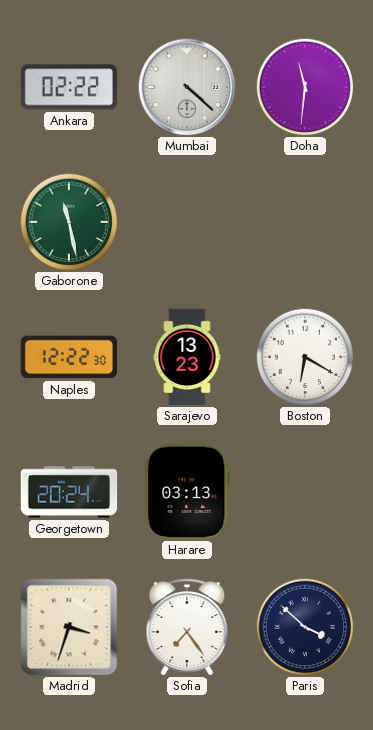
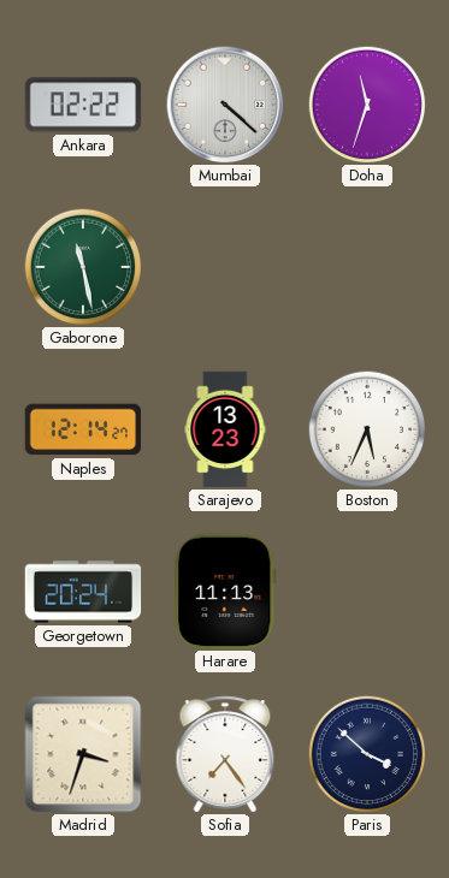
Doha: 11:31 -> 11:33
Naples: 12:22 -> 12:14
Boston: 6:20 -> 5:34
Harare: 03:13 -> 11:13
